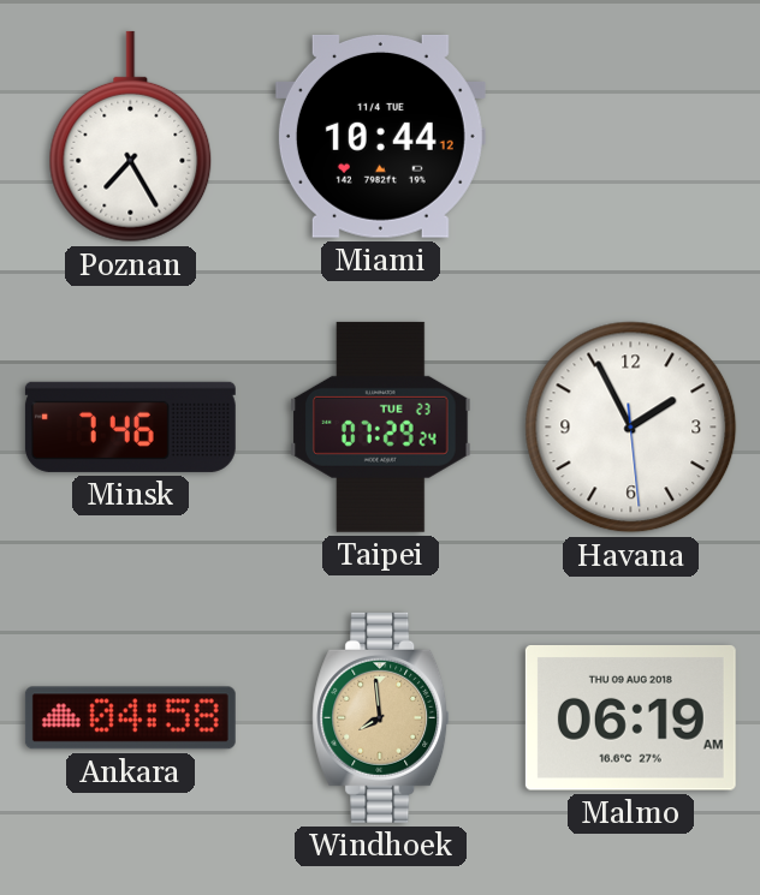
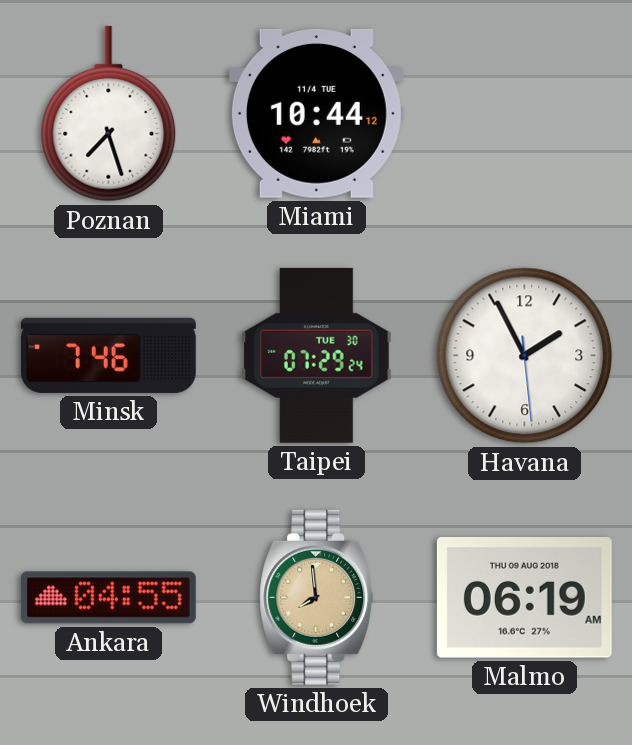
Poznan: 7:25 -> 7:27
Taipei date: TUE 23 -> TUE 30
Ankara: 04:58 -> 04:55
